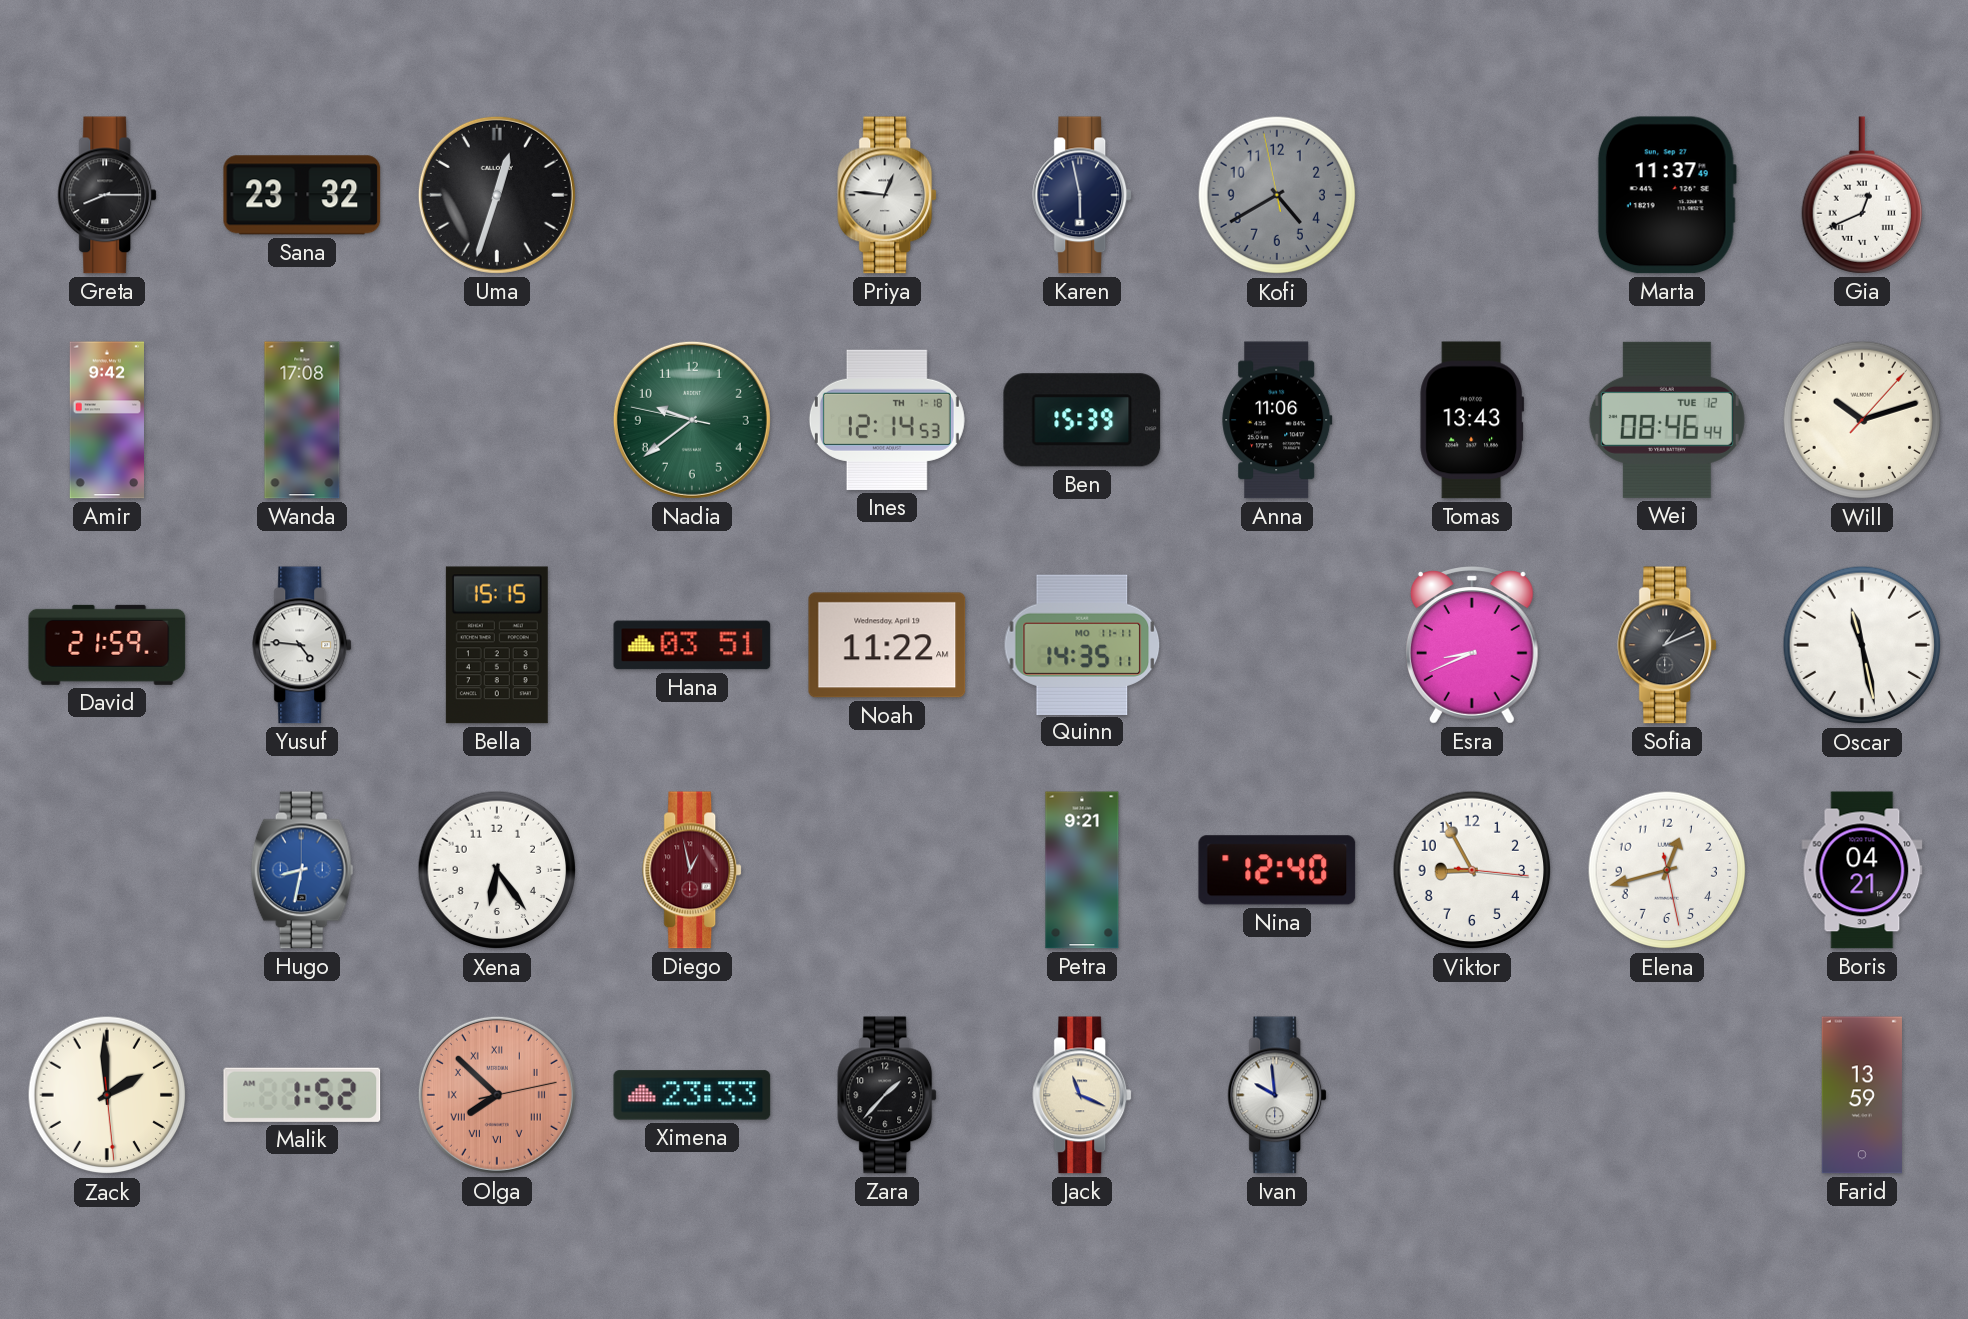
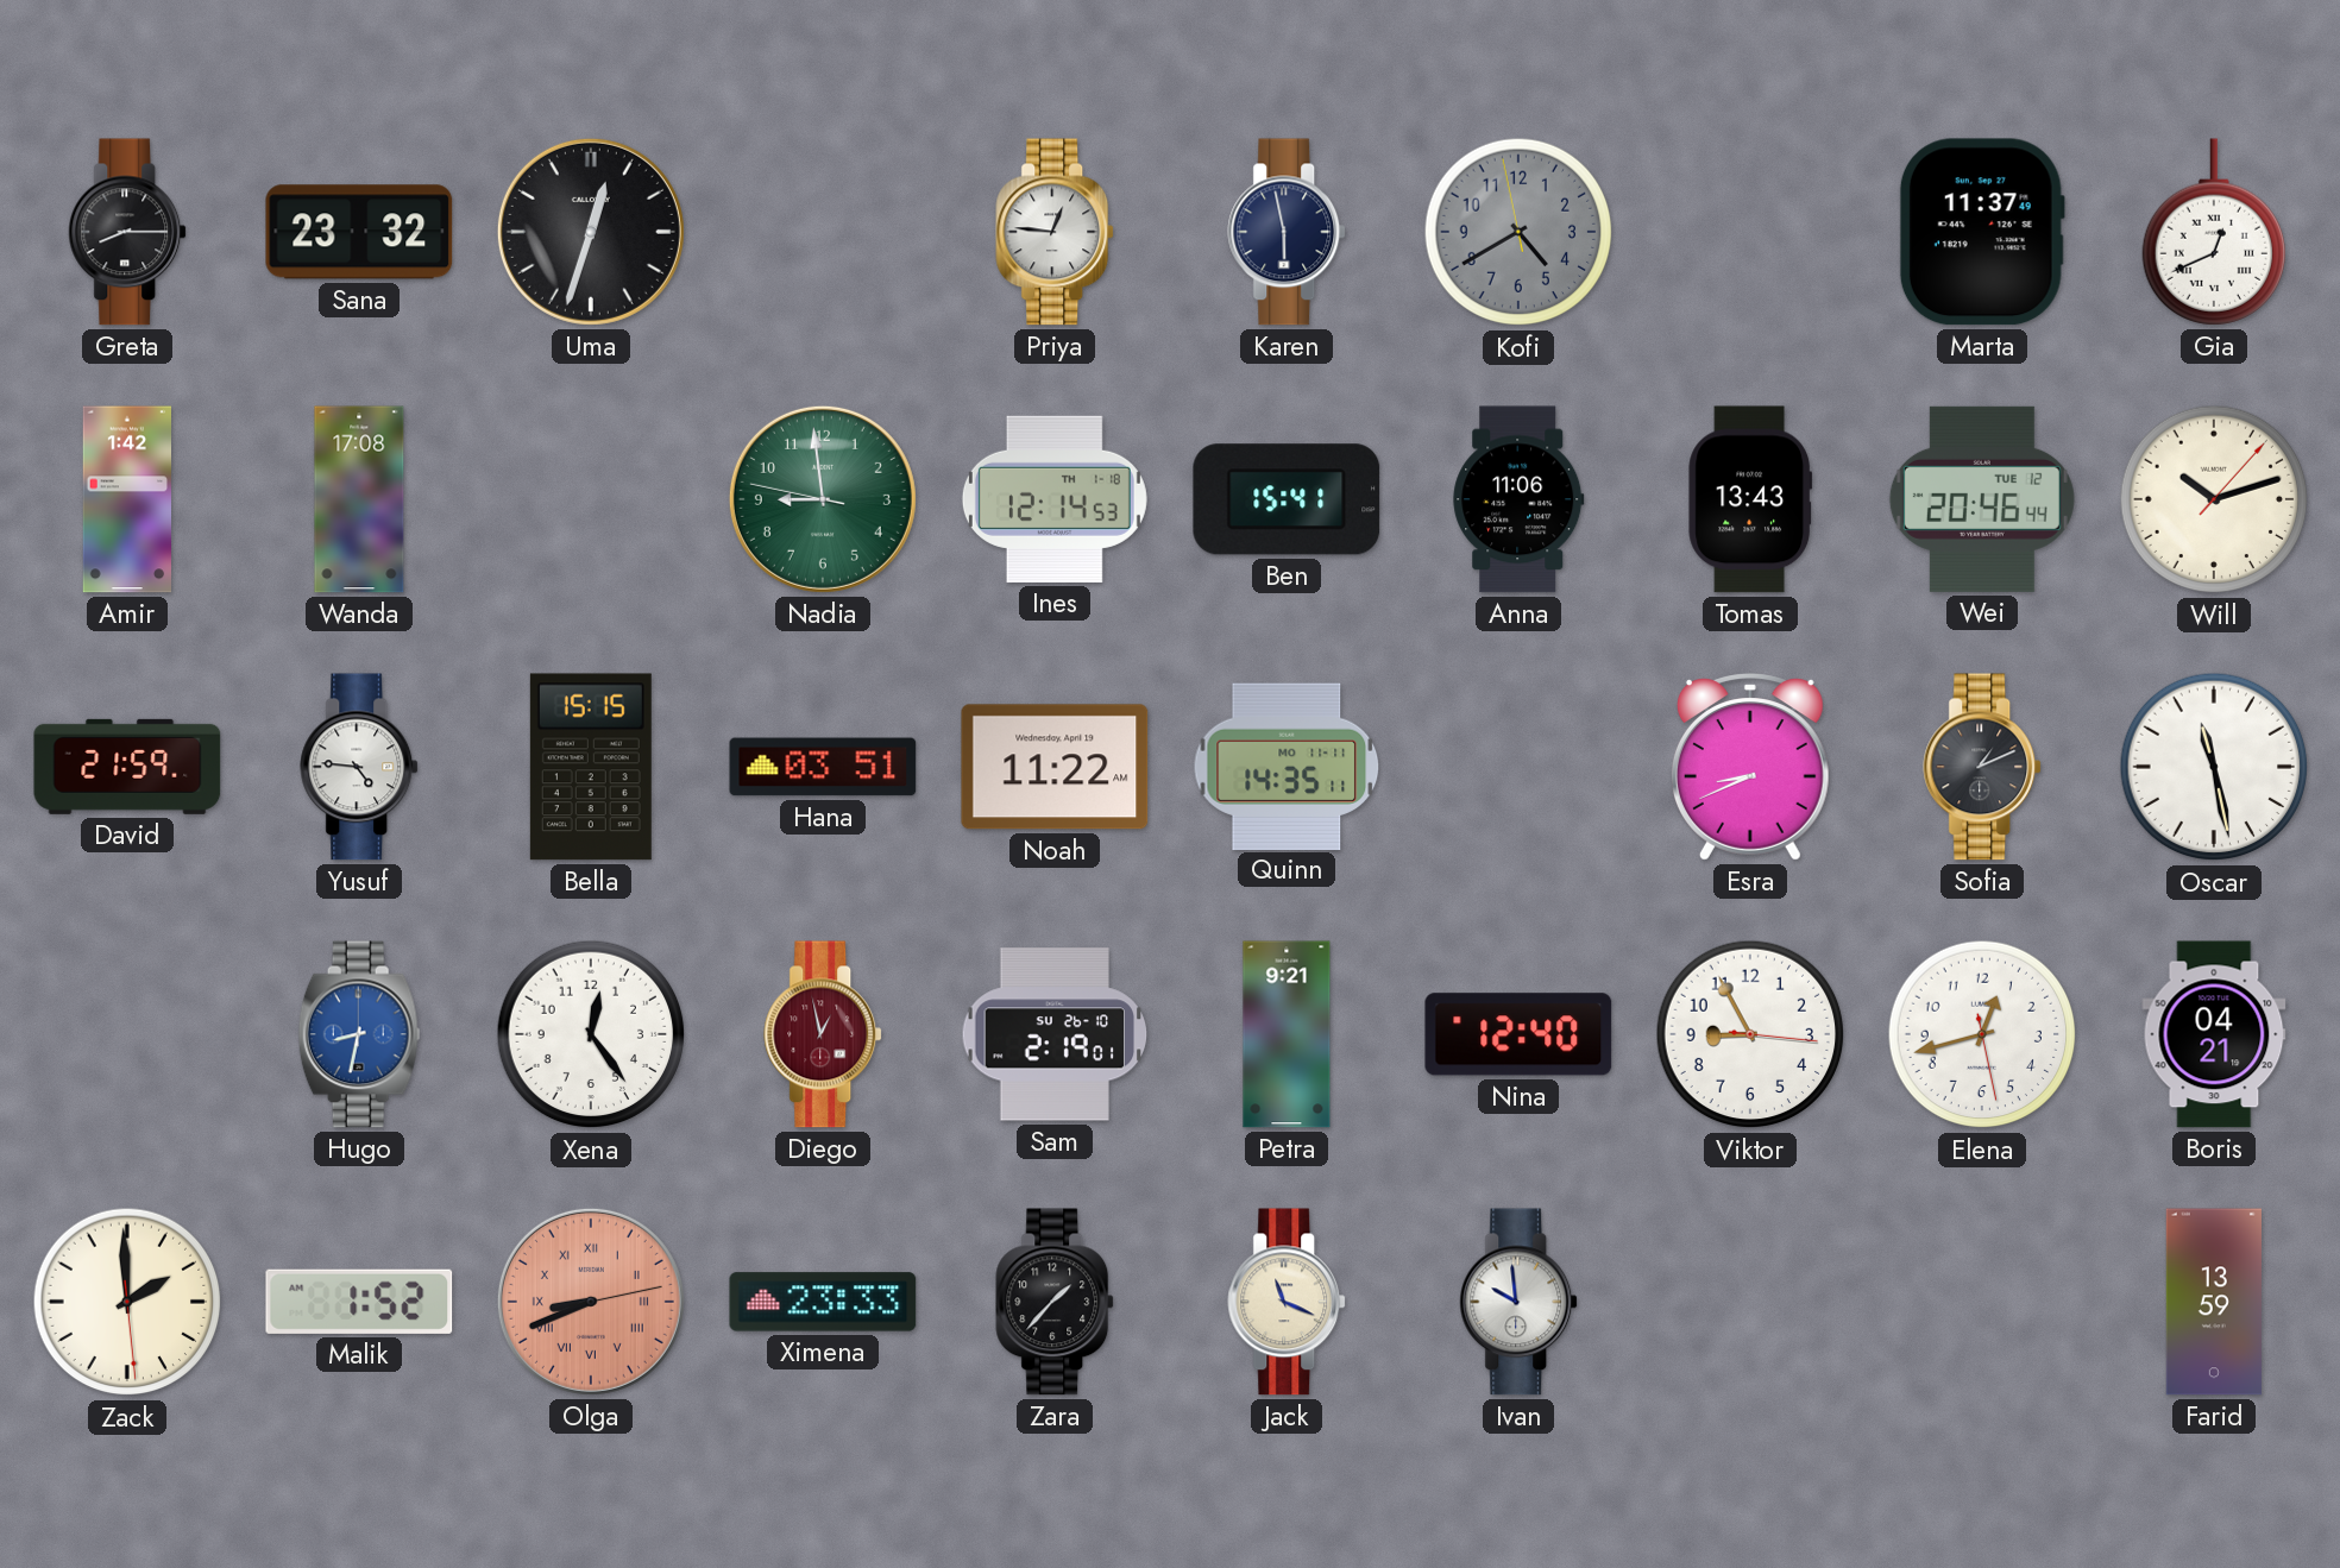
Amir: 9:42 -> 1:42
Nadia: 9:38 -> 8:58
Ben: 15:39 -> 15:41
Wei: 08:46 -> 20:46
Xena: 6:24 -> 12:24
Sam: none -> 2:19
Olga: 7:52 -> 8:41
